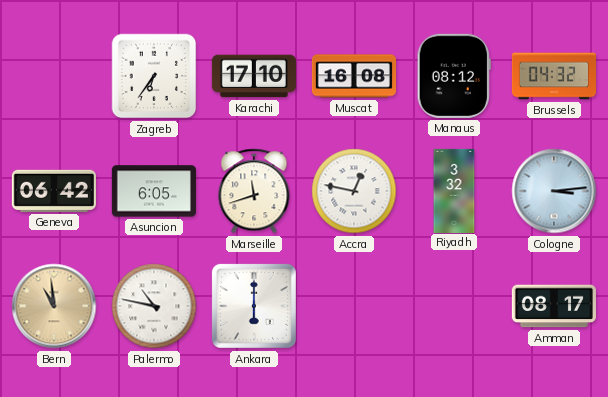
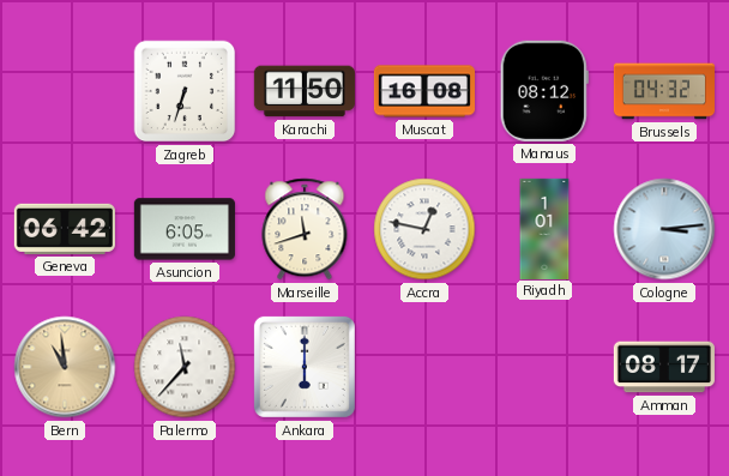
Zagreb: 6:36 -> 6:33
Karachi: 17:10 -> 11:50
Riyadh: 3:32 -> 1:01
Palermo: 10:47 -> 11:37
